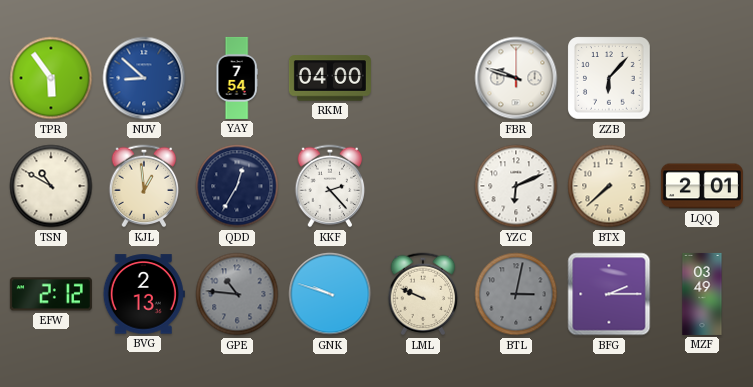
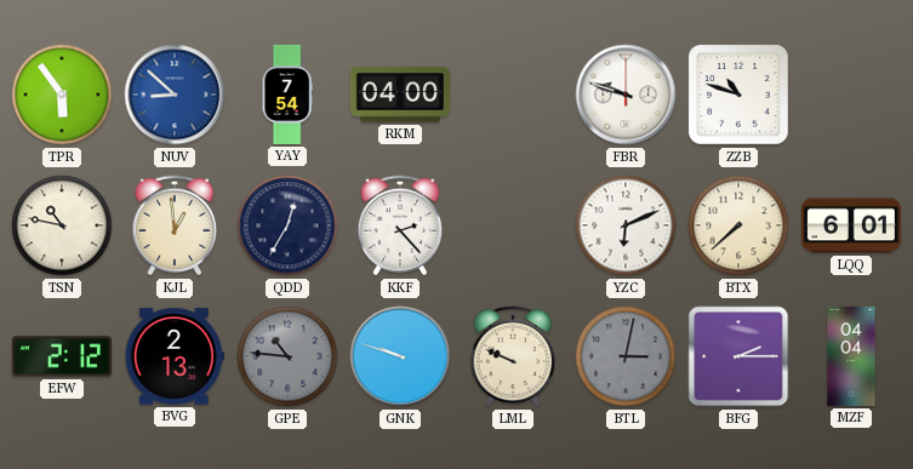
ZZB: 6:07 -> 10:48
TSN: 10:50 -> 10:47
LQQ: 2:01 -> 6:01
MZF: 03:49 -> 04:04
